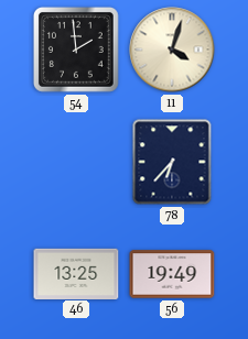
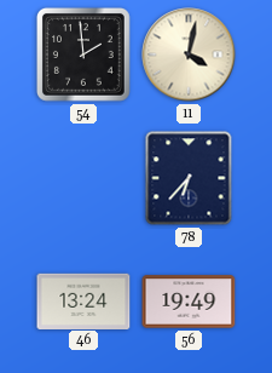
11: 4:03 -> 4:02
46: 13:25 -> 13:24
